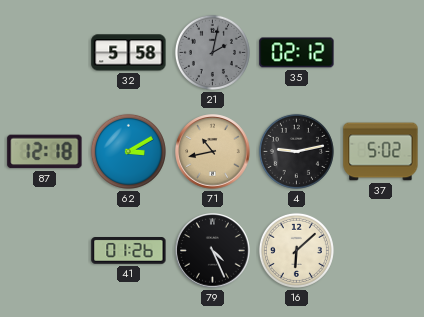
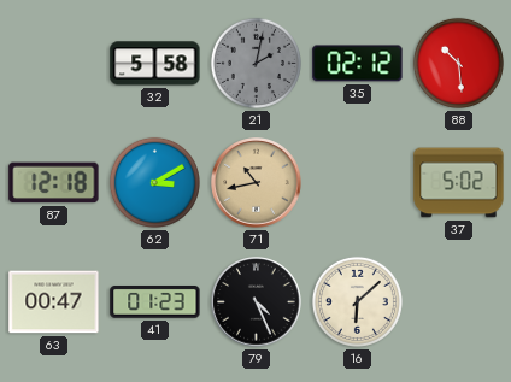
88: none -> 10:29
4: 9:13 -> none
63: none -> 00:47
41: 01:26 -> 01:23
